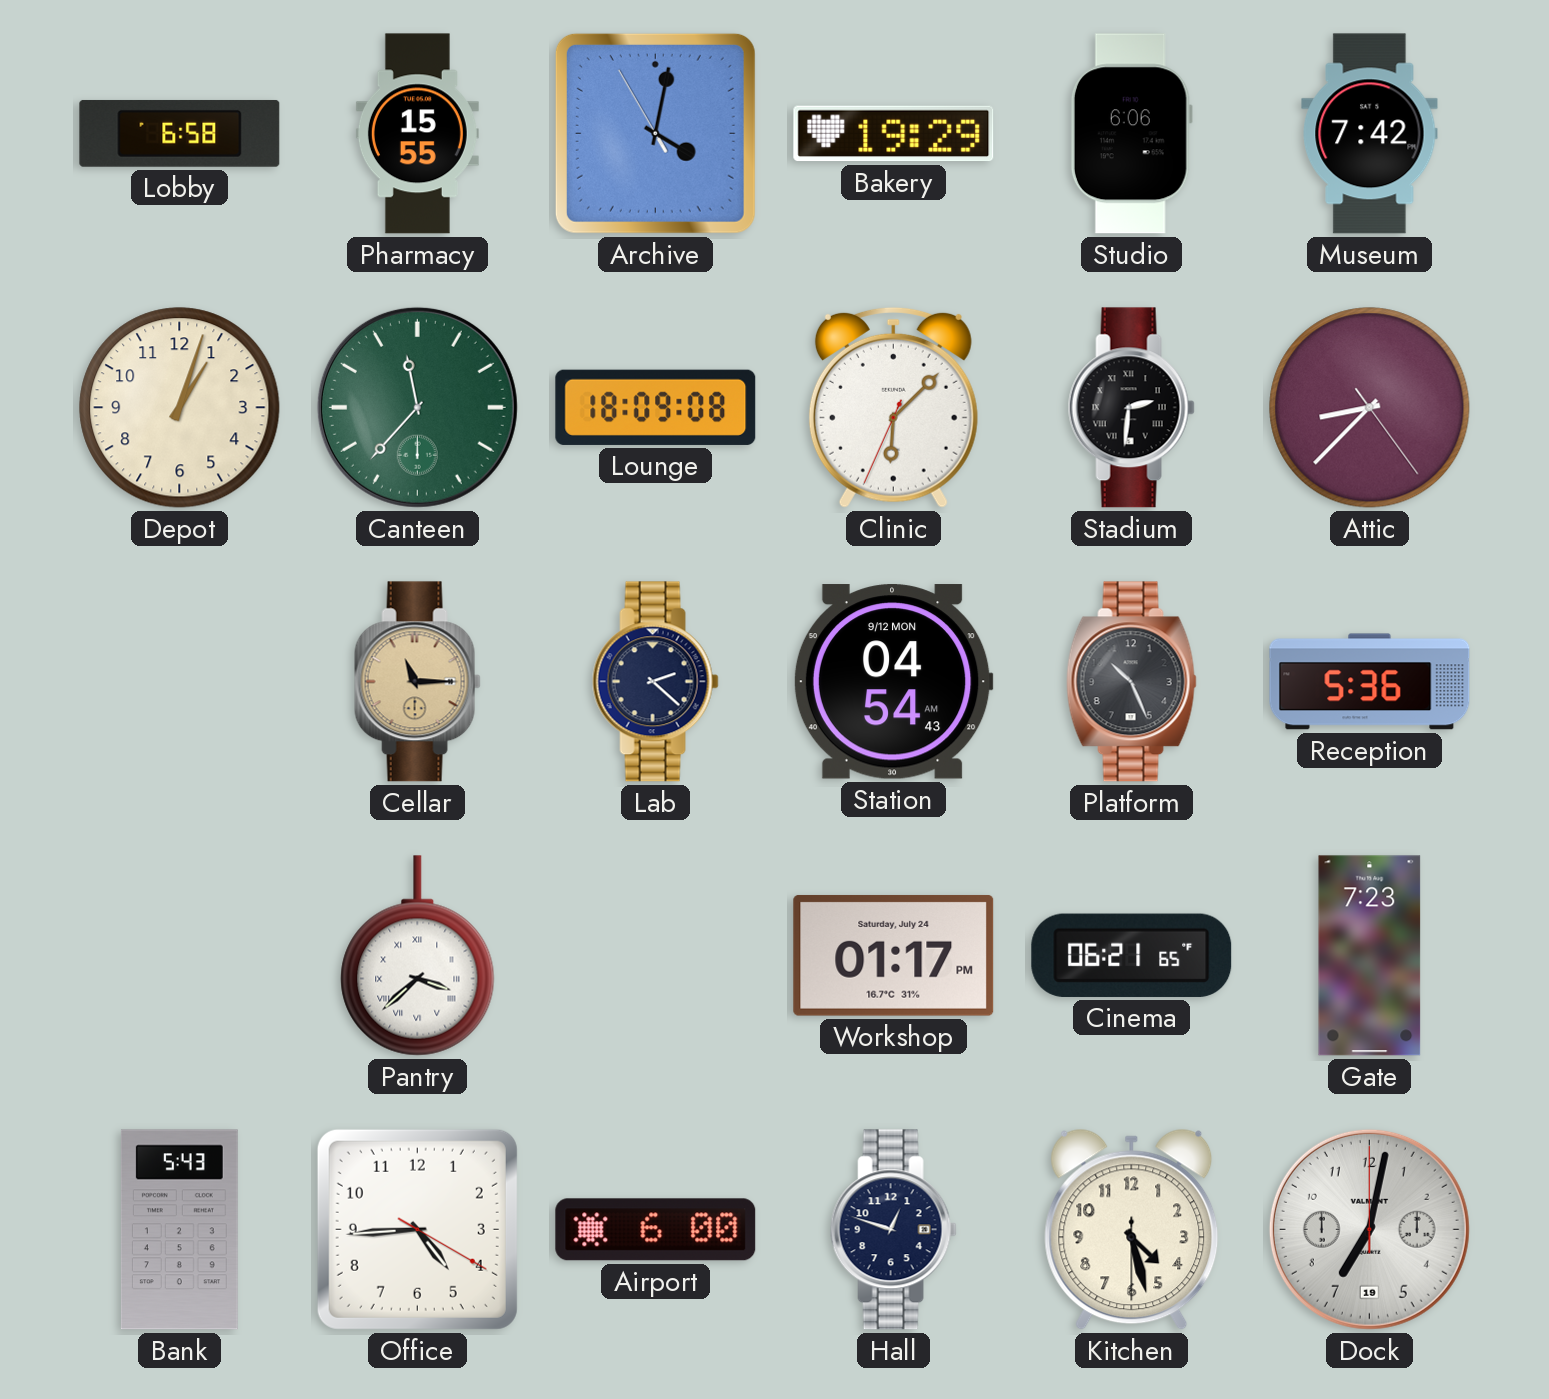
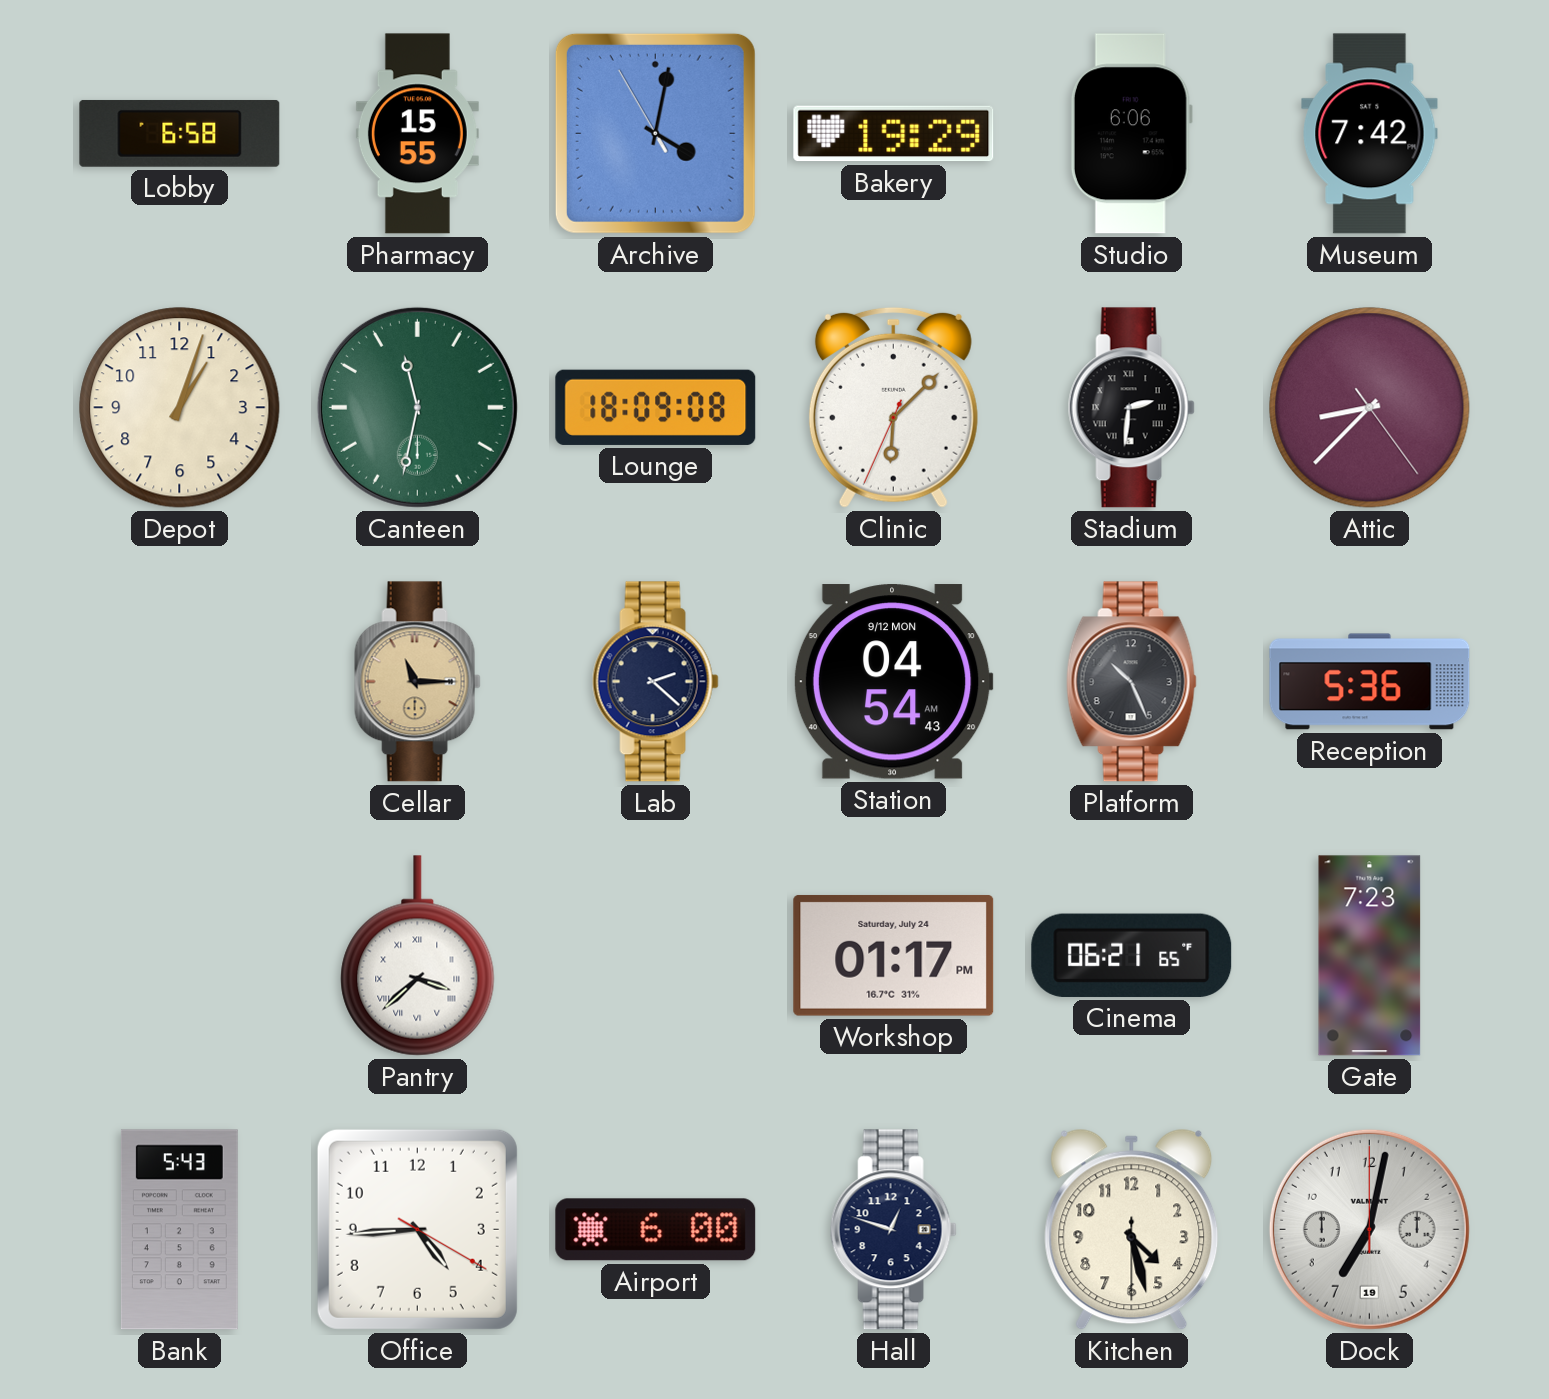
Canteen: 11:37 -> 11:32
